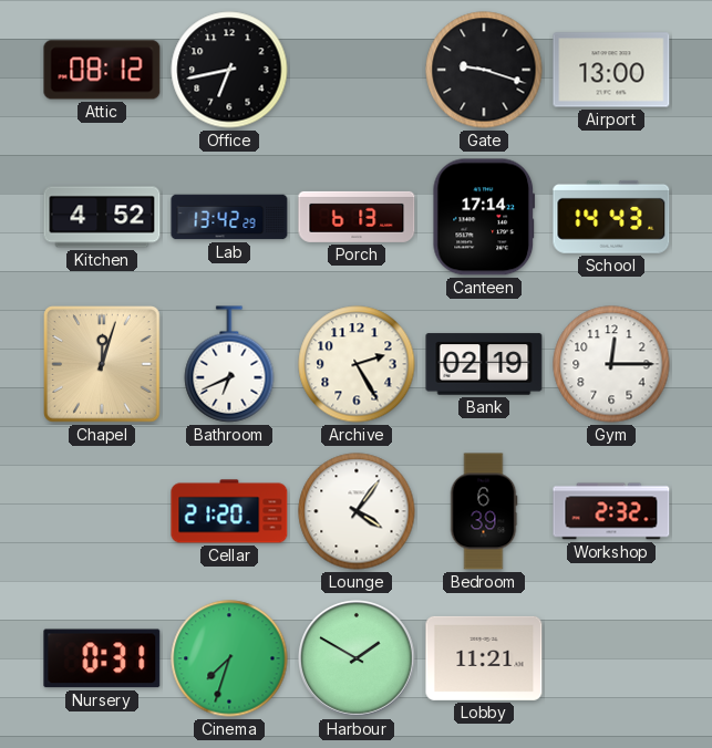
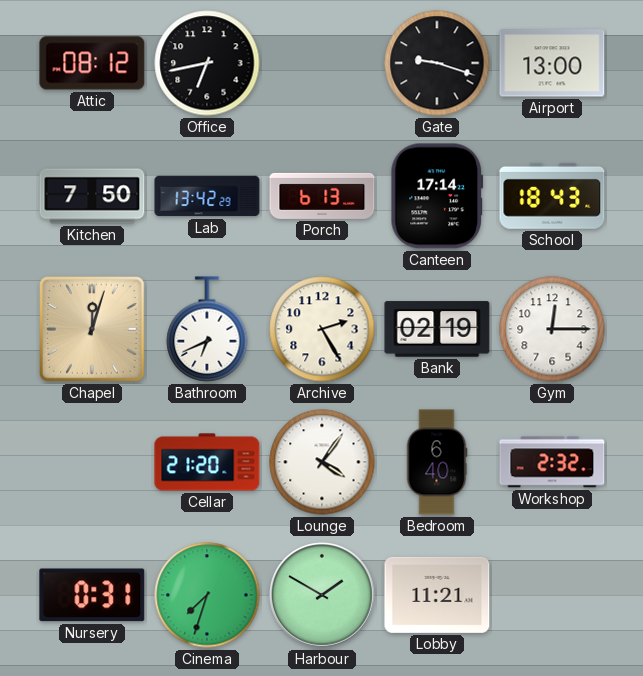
Kitchen: 4:52 -> 7:50
School: 14:43 -> 18:43
Bedroom: 6:39 -> 6:40
